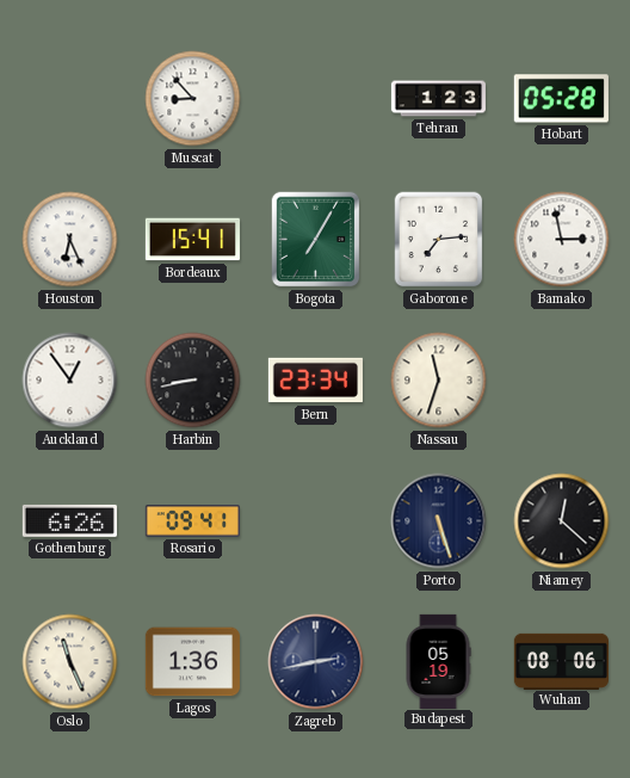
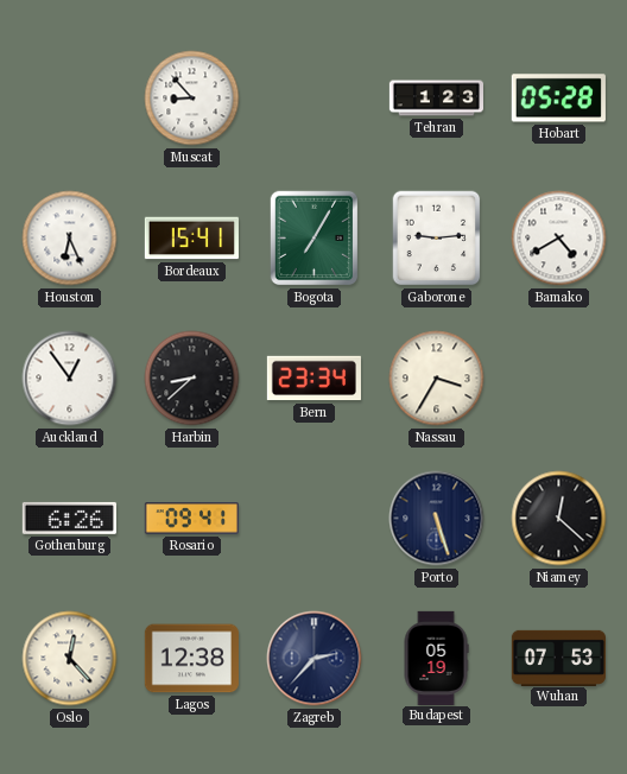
Gaborone: 7:14 -> 9:14
Bamako: 2:58 -> 4:40
Harbin: 8:43 -> 8:38
Nassau: 11:33 -> 3:35
Oslo: 11:26 -> 12:23
Lagos: 1:36 -> 12:38
Zagreb: 2:43 -> 2:37
Wuhan: 08:06 -> 07:53
